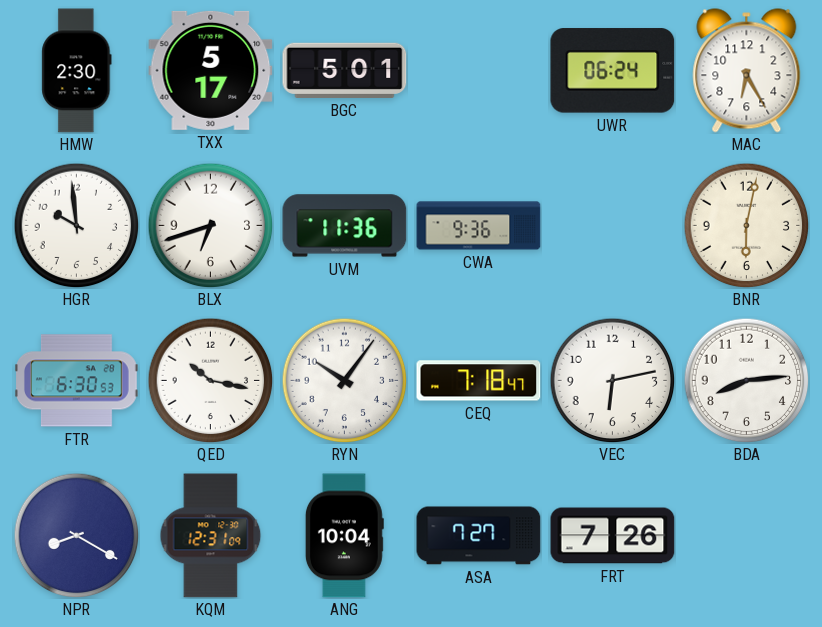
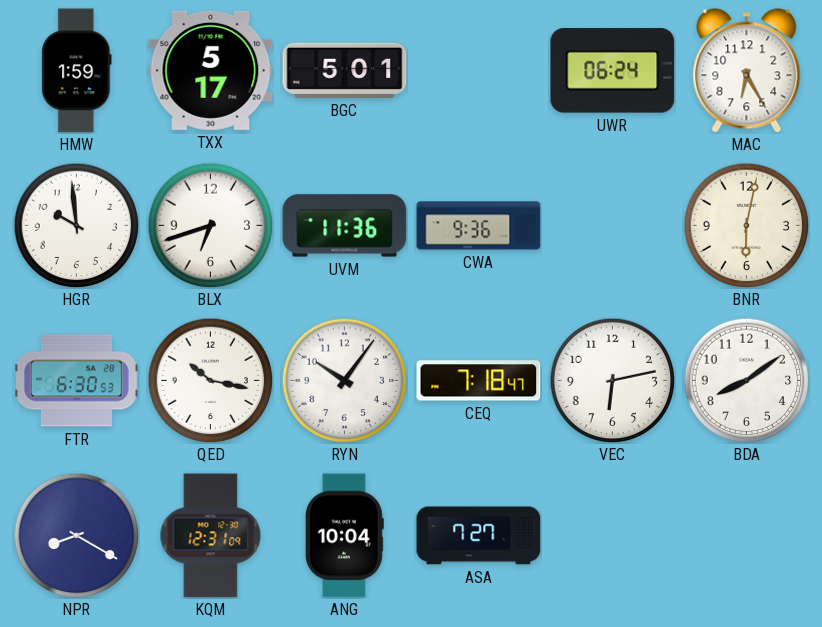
HMW: 2:30 -> 1:59
BDA: 8:14 -> 8:09
FRT: 7:26 -> none
